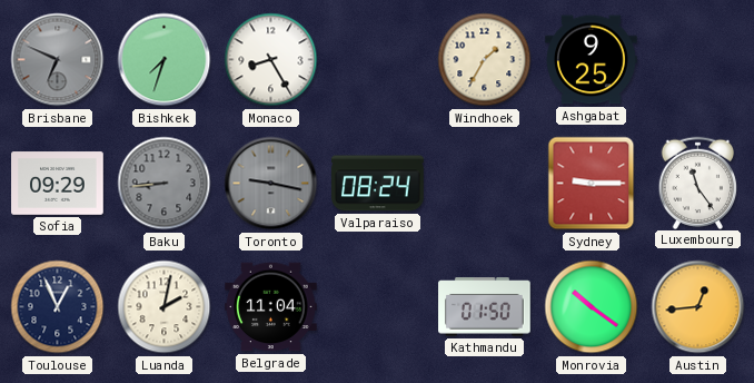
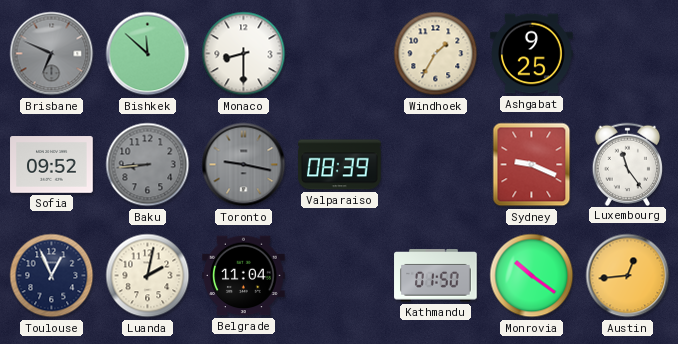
Bishkek: 7:33 -> 11:52
Monaco: 8:25 -> 8:30
Sofia: 09:29 -> 09:52
Valparaiso: 08:24 -> 08:39
Sydney: 9:15 -> 9:19
